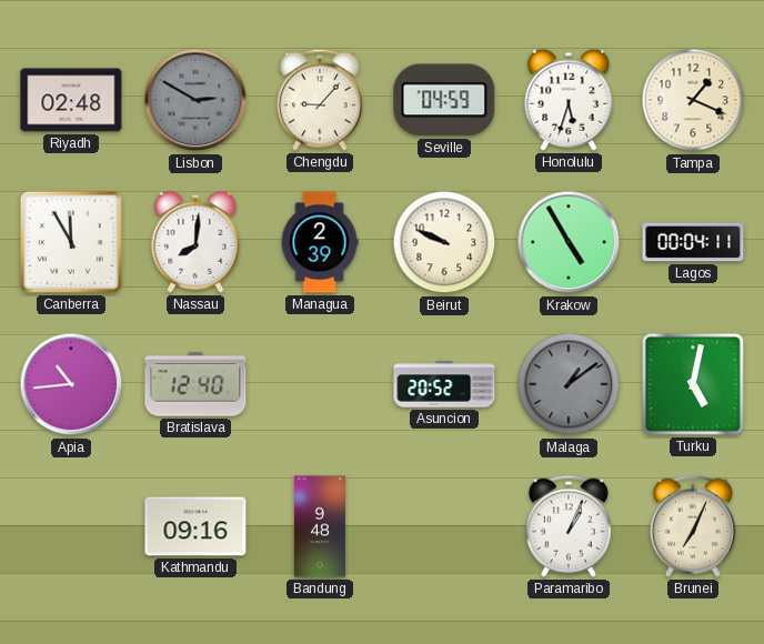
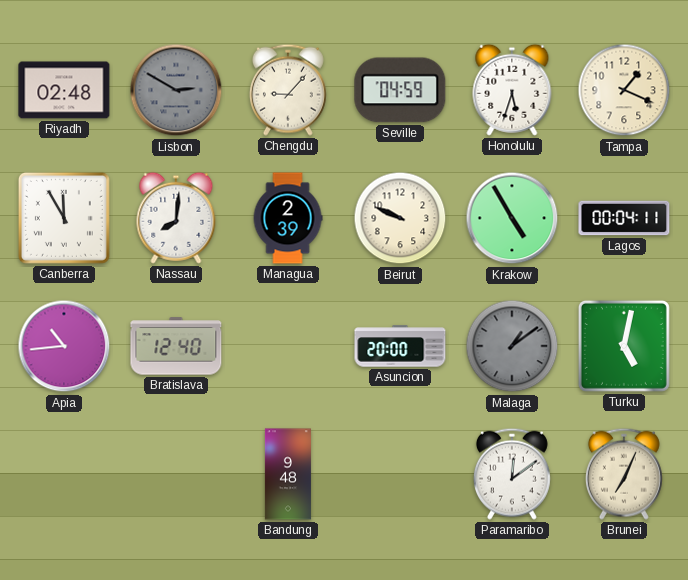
Asuncion: 20:52 -> 20:00
Kathmandu: 09:16 -> none
Paramaribo: 1:04 -> 12:09
